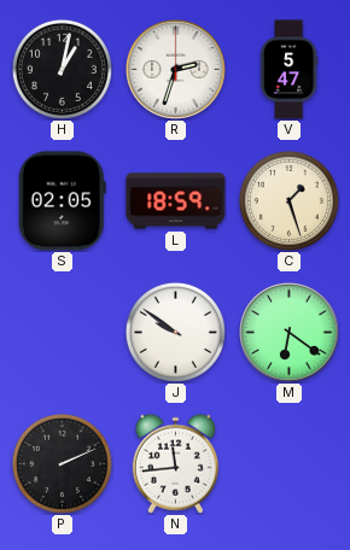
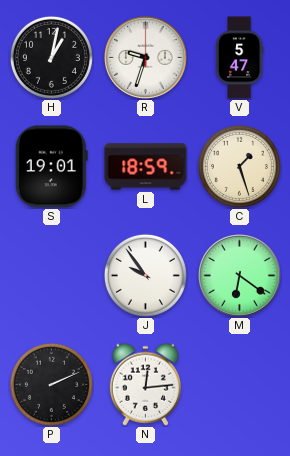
R: 2:33 -> 9:33
S: 02:05 -> 19:01
J: 9:51 -> 9:54
N: 11:44 -> 12:14
